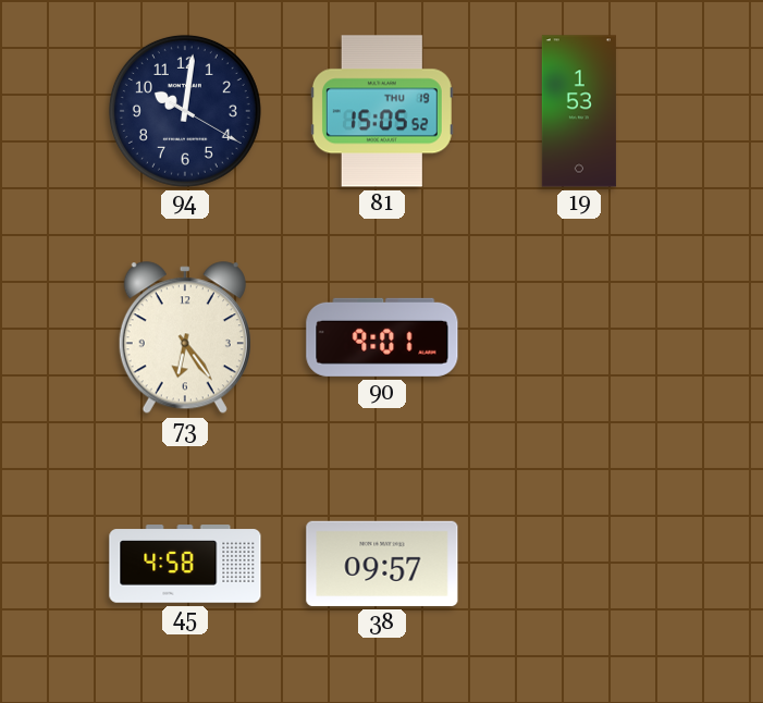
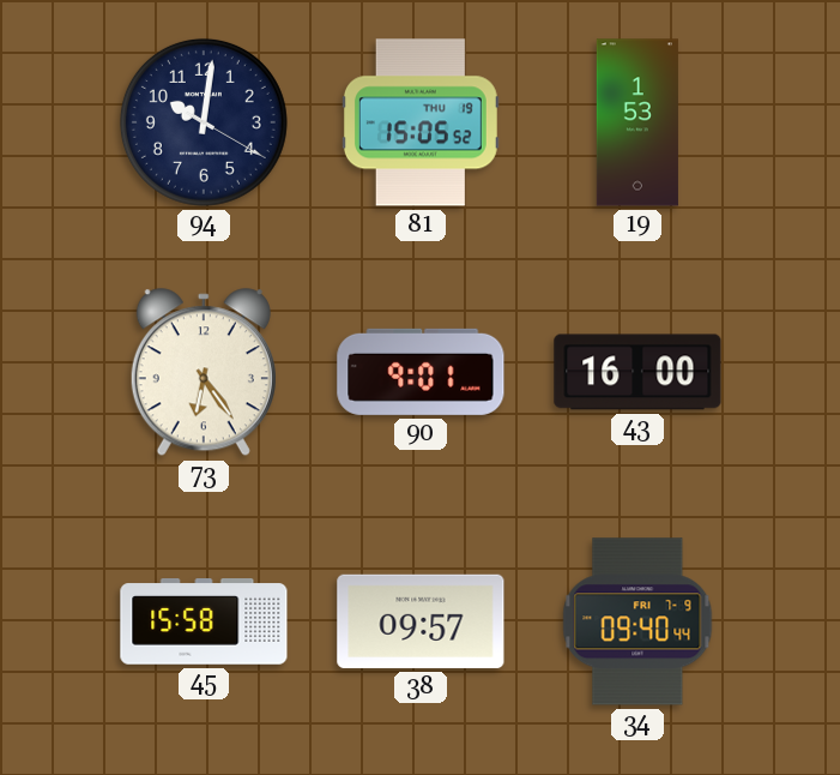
43: none -> 16:00
45: 4:58 -> 15:58
34: none -> 09:40
